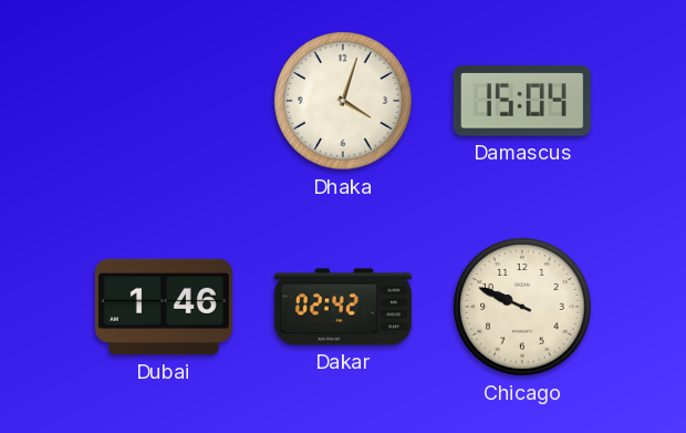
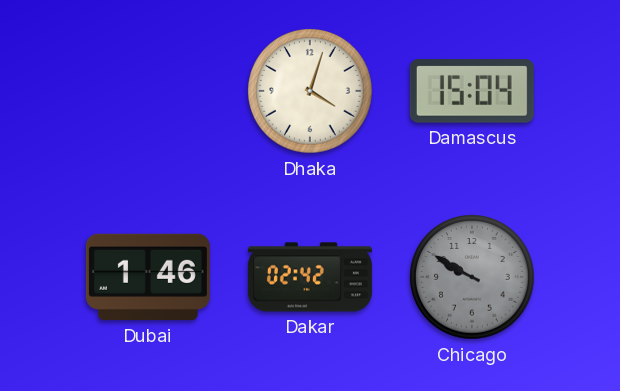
Chicago: 9:49 -> 9:50
Chicago dial: cream -> grey
